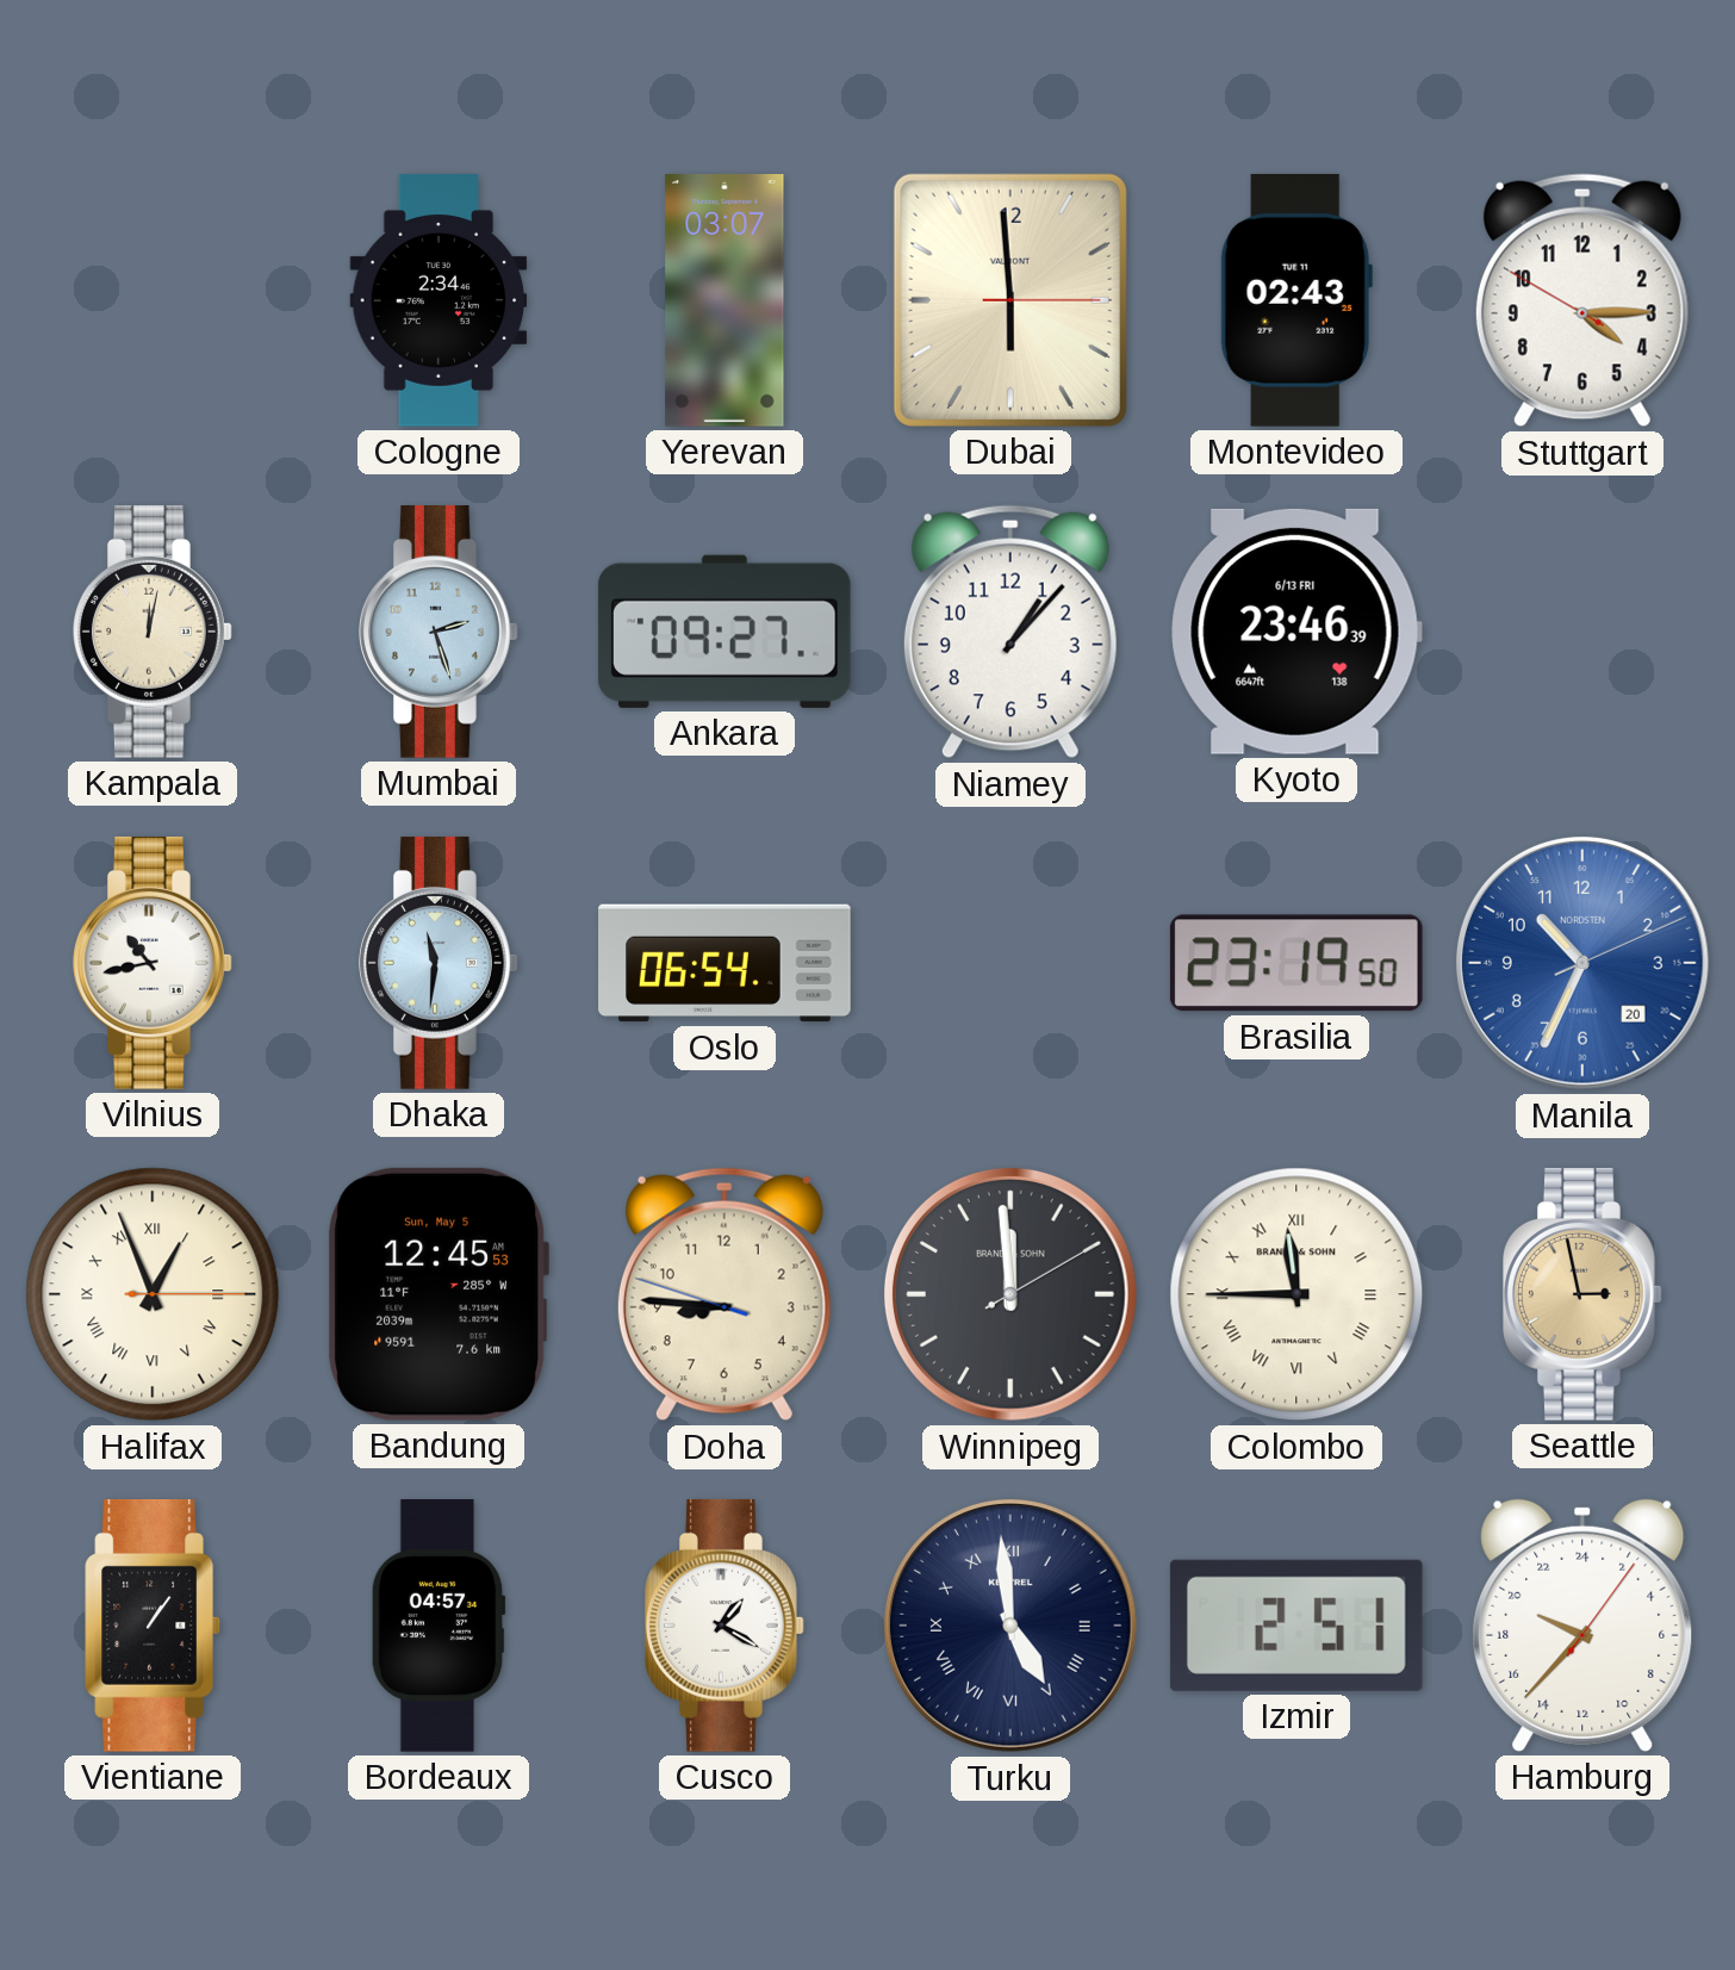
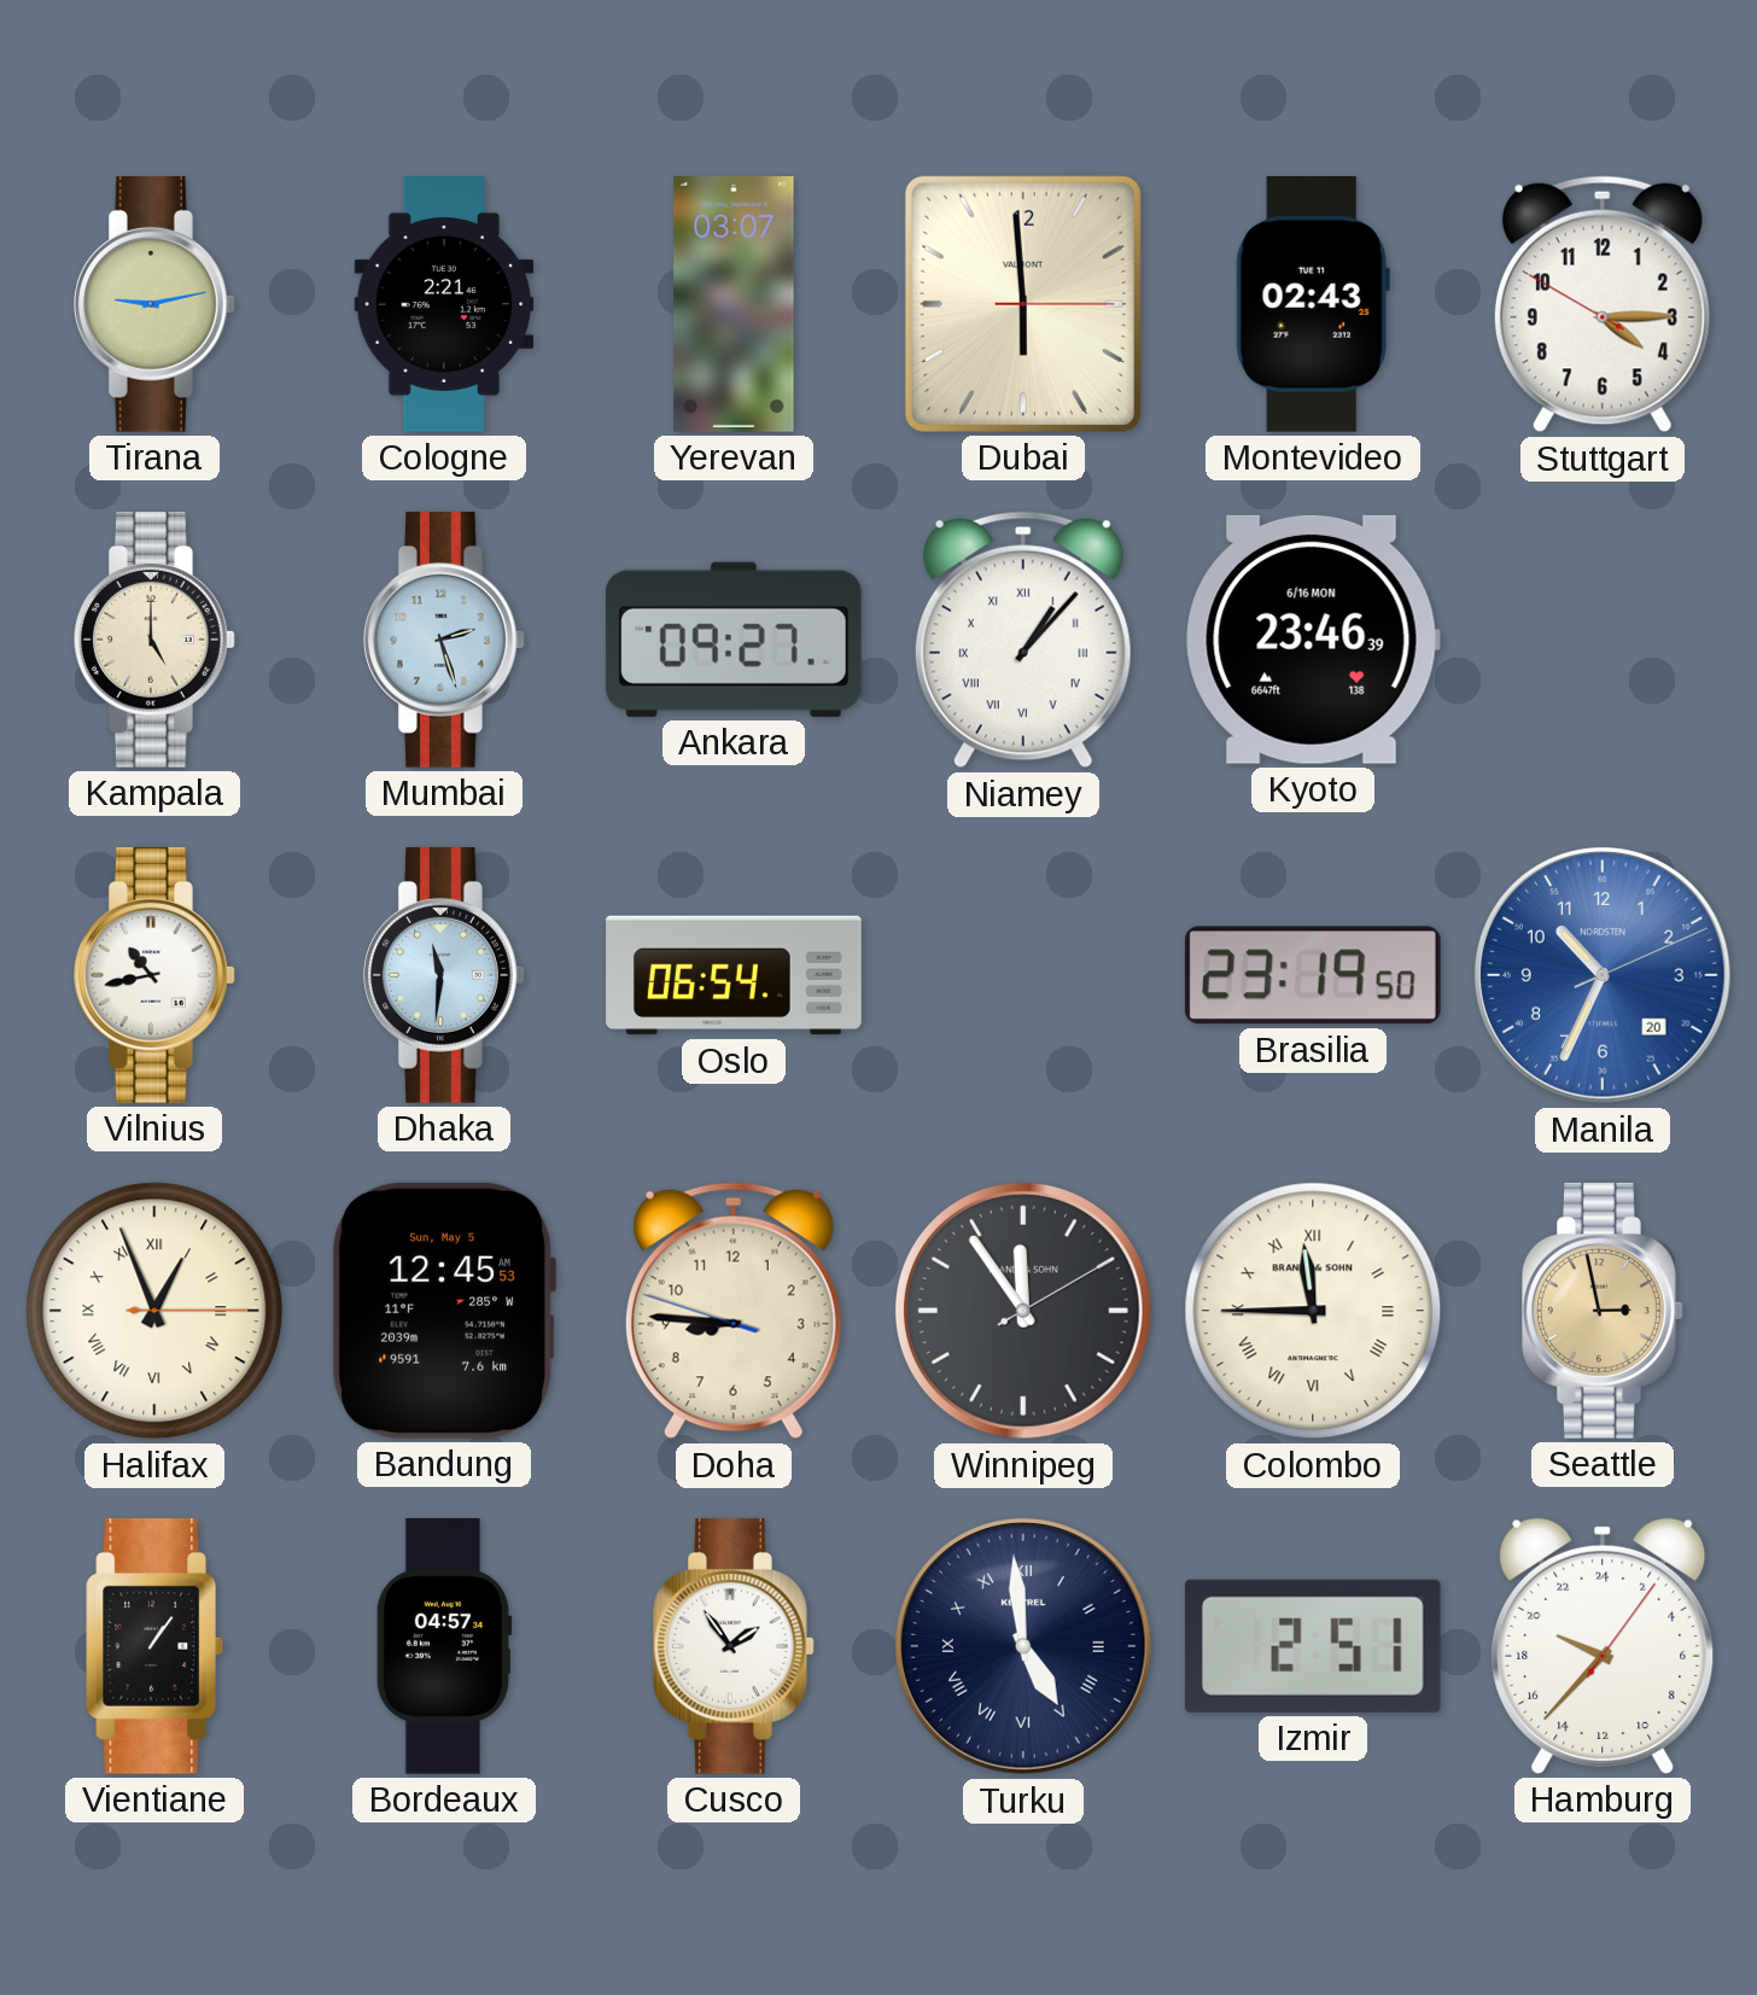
Tirana: none -> 9:13
Cologne: 2:34 -> 2:21
Kampala: 12:02 -> 5:00
Niamey numerals: Arabic -> Roman
Kyoto date: 6/13 FRI -> 6/16 MON
Winnipeg: 11:59 -> 11:54
Cusco: 1:20 -> 1:54
